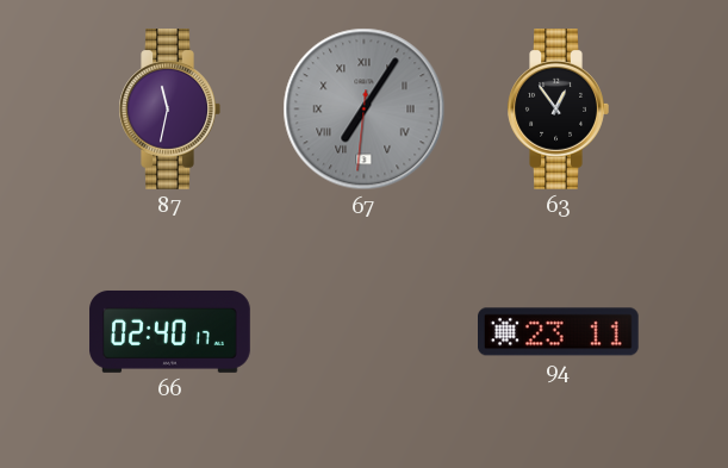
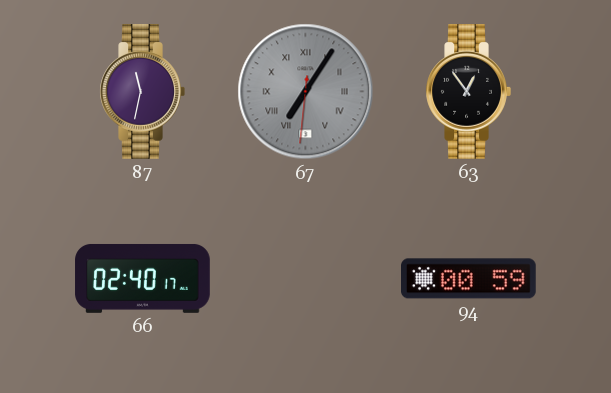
94: 23:11 -> 00:59
